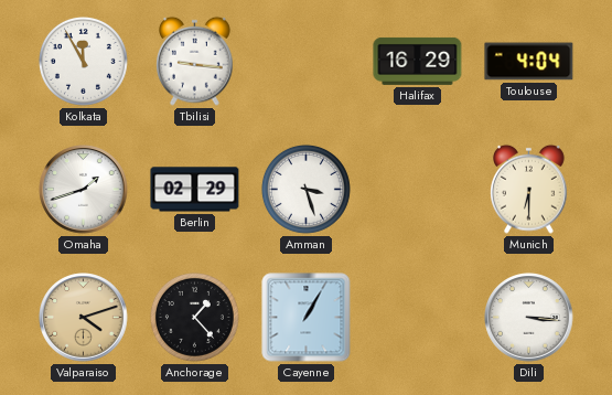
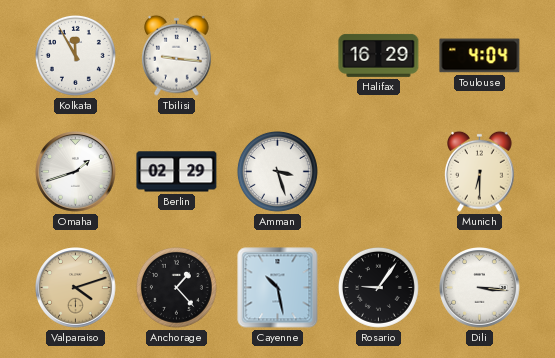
Cayenne: 1:05 -> 10:28
Rosario: none -> 9:06
